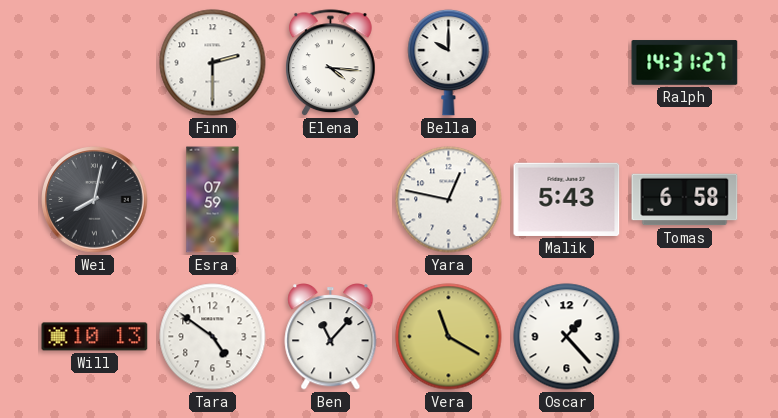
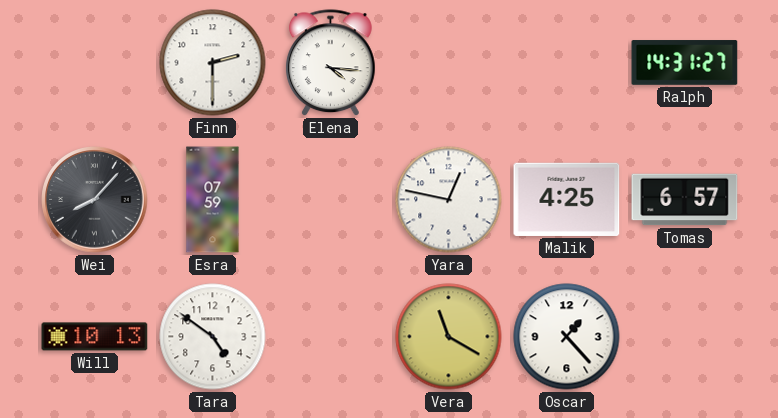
Bella: 10:00 -> none
Wei: 8:02 -> 8:07
Malik: 5:43 -> 4:25
Tomas: 6:58 -> 6:57
Ben: 11:07 -> none
